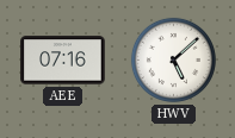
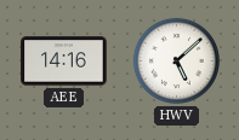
AEE: 07:16 -> 14:16
